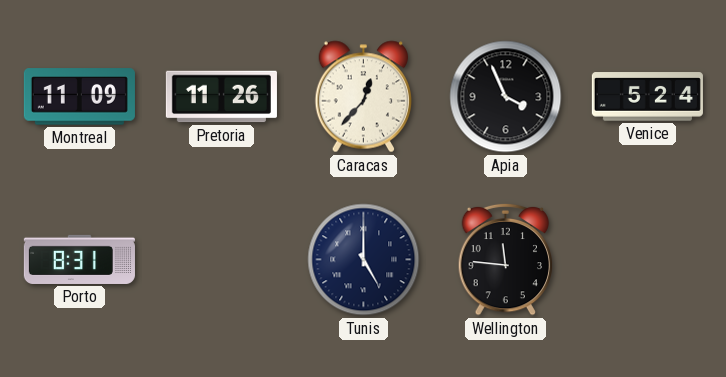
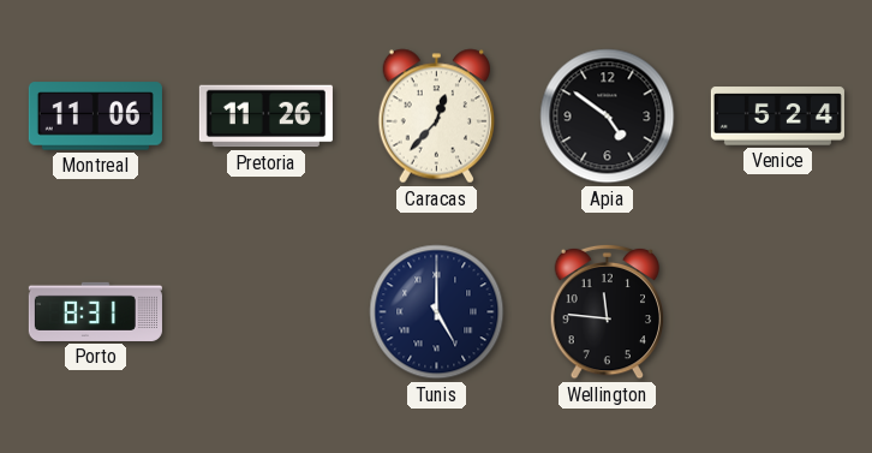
Montreal: 11:09 -> 11:06
Apia: 3:56 -> 4:51
